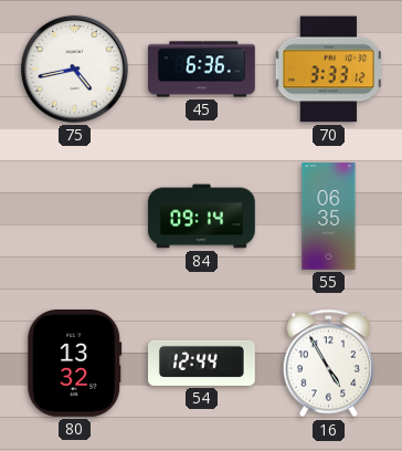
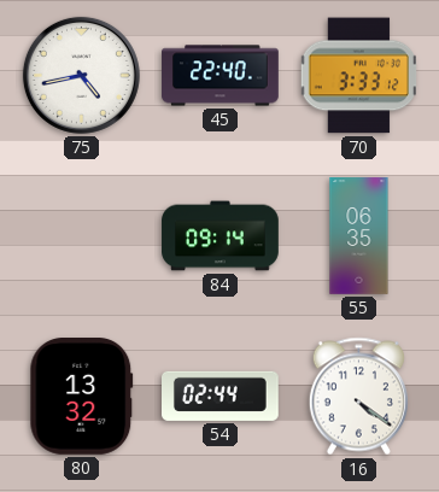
45: 6:36 -> 22:40
54: 12:44 -> 02:44
16: 4:55 -> 4:21
